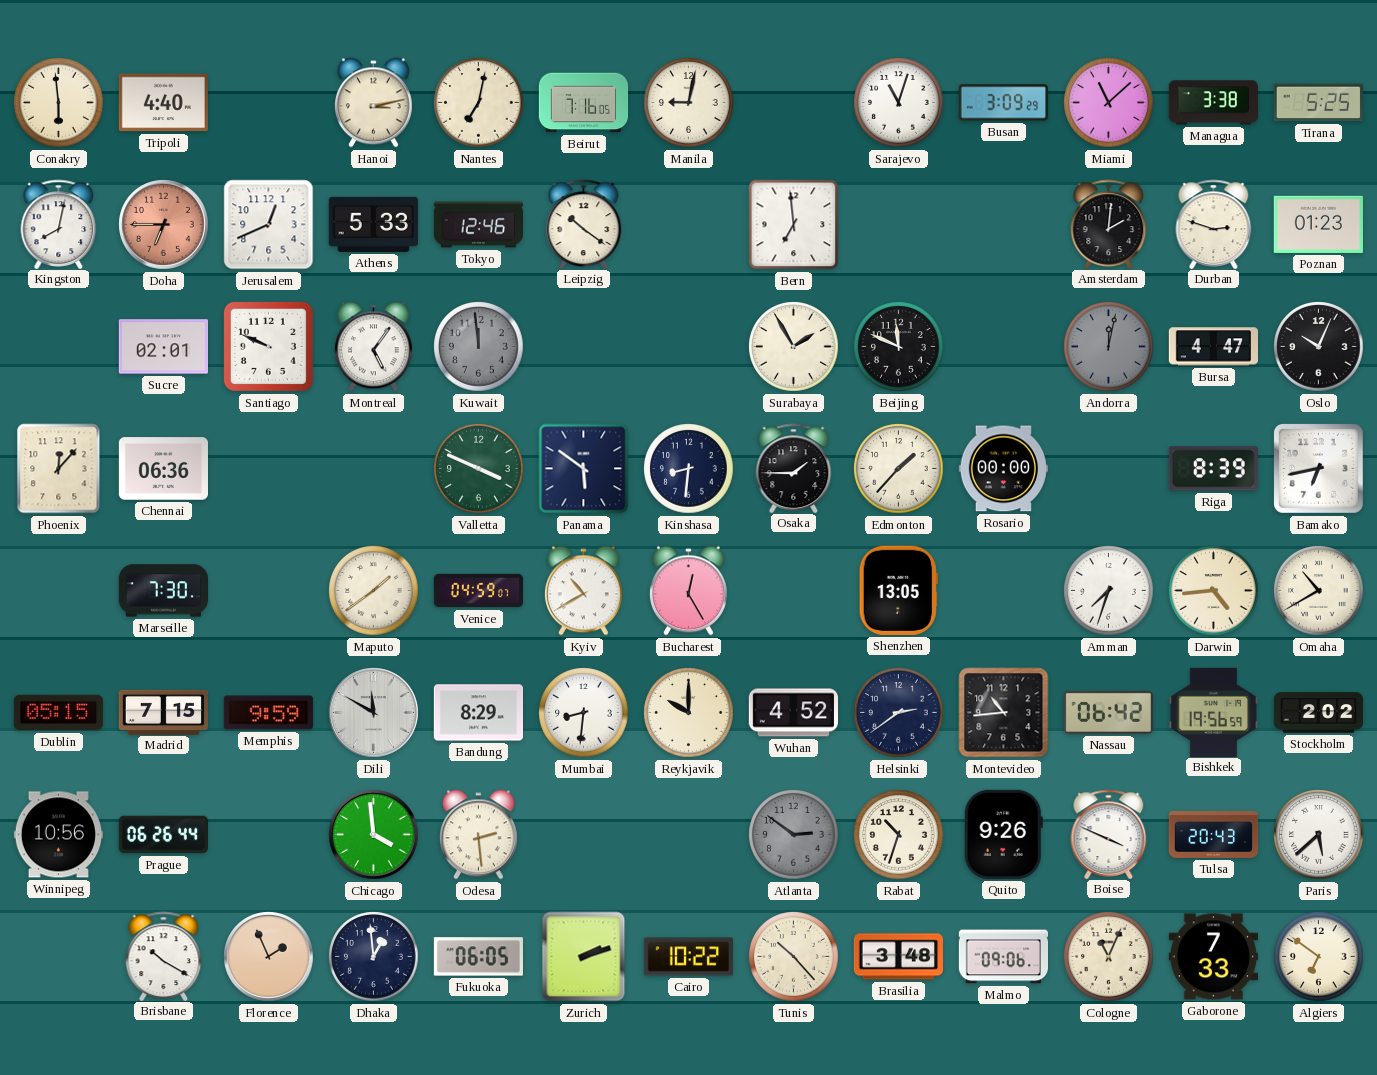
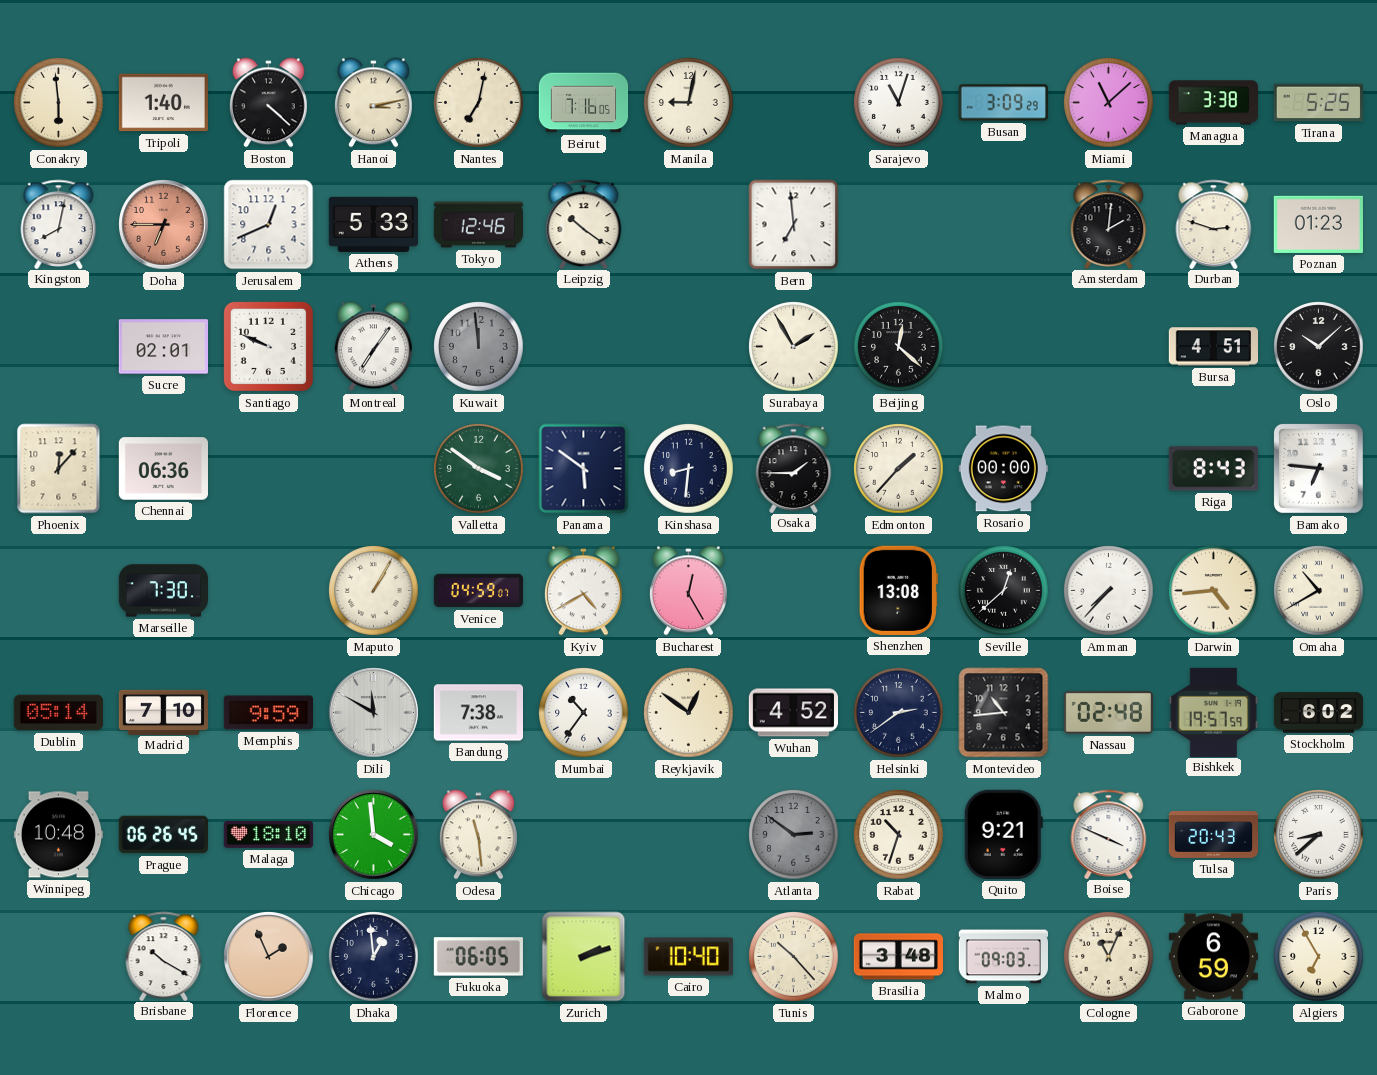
Tripoli: 4:40 -> 1:40
Boston: none -> 4:22
Montreal: 5:06 -> 7:06
Beijing: 11:49 -> 12:22
Andorra: 12:02 -> none
Bursa: 4:47 -> 4:51
Oslo: 10:04 -> 10:08
Valletta: 3:49 -> 3:51
Riga: 8:39 -> 8:43
Bamako: 6:43 -> 6:46
Maputo: 1:39 -> 1:05
Kyiv: 10:40 -> 4:40
Shenzhen: 13:05 -> 13:08
Seville: none -> 12:38
Amman: 7:33 -> 7:37
Dublin: 05:15 -> 05:14
Madrid: 7:15 -> 7:10
Bandung: 8:29 -> 7:38
Mumbai: 8:31 -> 10:36
Reykjavik: 10:00 -> 12:51
Nassau: 06:42 -> 02:48
Bishkek: 19:56 -> 19:57
Stockholm: 2:02 -> 6:02
Winnipeg: 10:56 -> 10:48
Prague: 06:26:44 -> 06:26:45
Malaga: none -> 18:10
Odesa: 2:29 -> 11:29
Quito: 9:26 -> 9:21
Paris: 5:38 -> 8:38
Cairo: 10:22 -> 10:40
Malmo: 09:06 -> 09:03
Gaborone: 7:33 -> 6:59
Algiers: 6:51 -> 6:55
